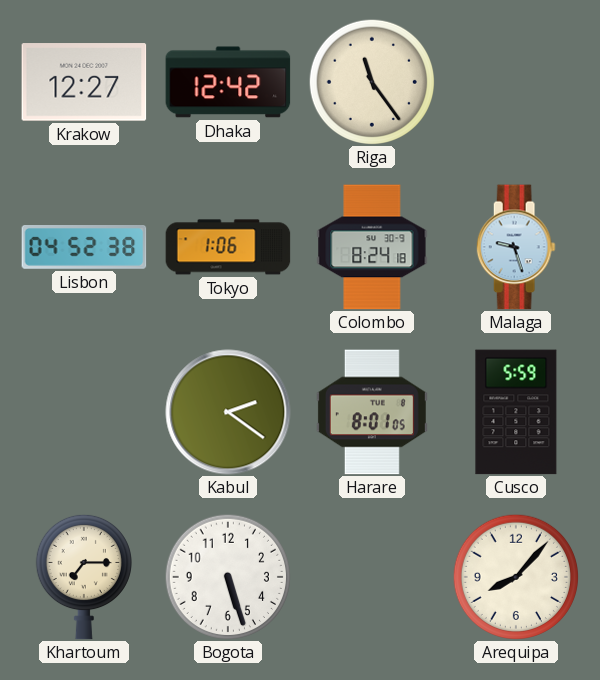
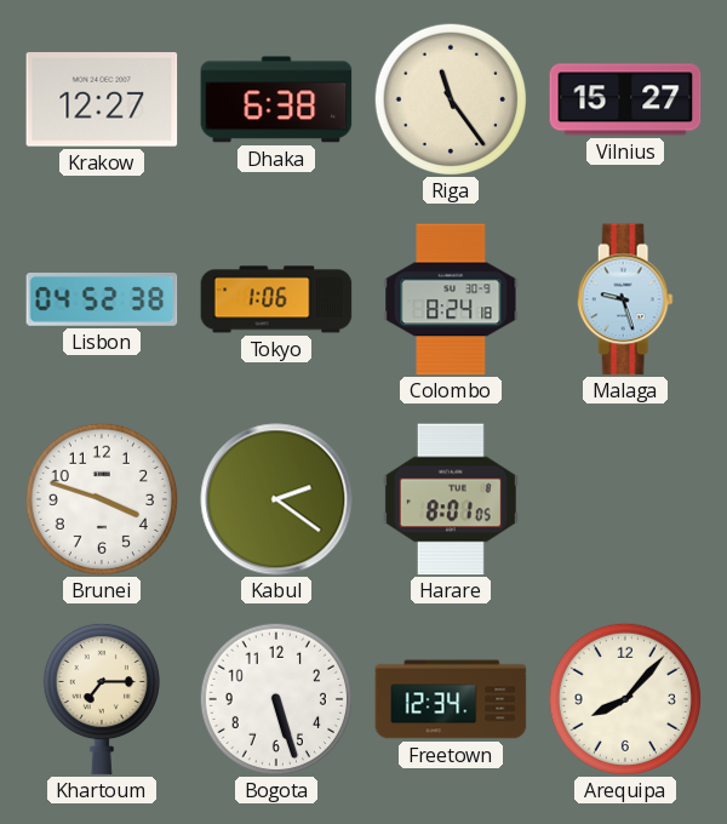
Dhaka: 12:42 -> 6:38
Vilnius: none -> 15:27
Brunei: none -> 3:48
Cusco: 5:59 -> none
Freetown: none -> 12:34
